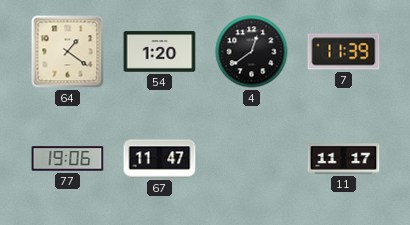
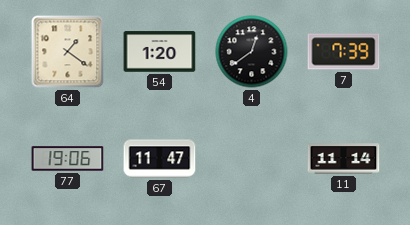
7: 11:39 -> 7:39
11: 11:17 -> 11:14
